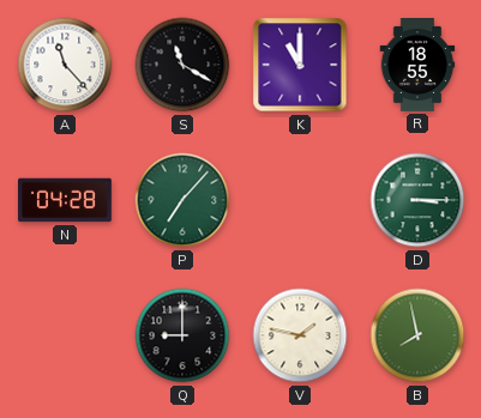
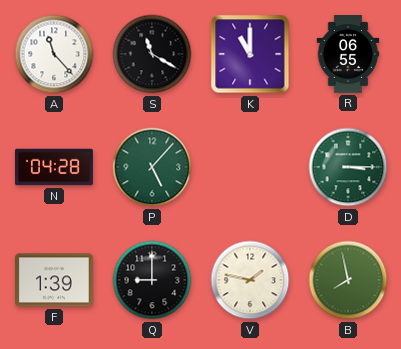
R: 18:55 -> 06:55
P: 7:07 -> 5:07
F: none -> 1:39
